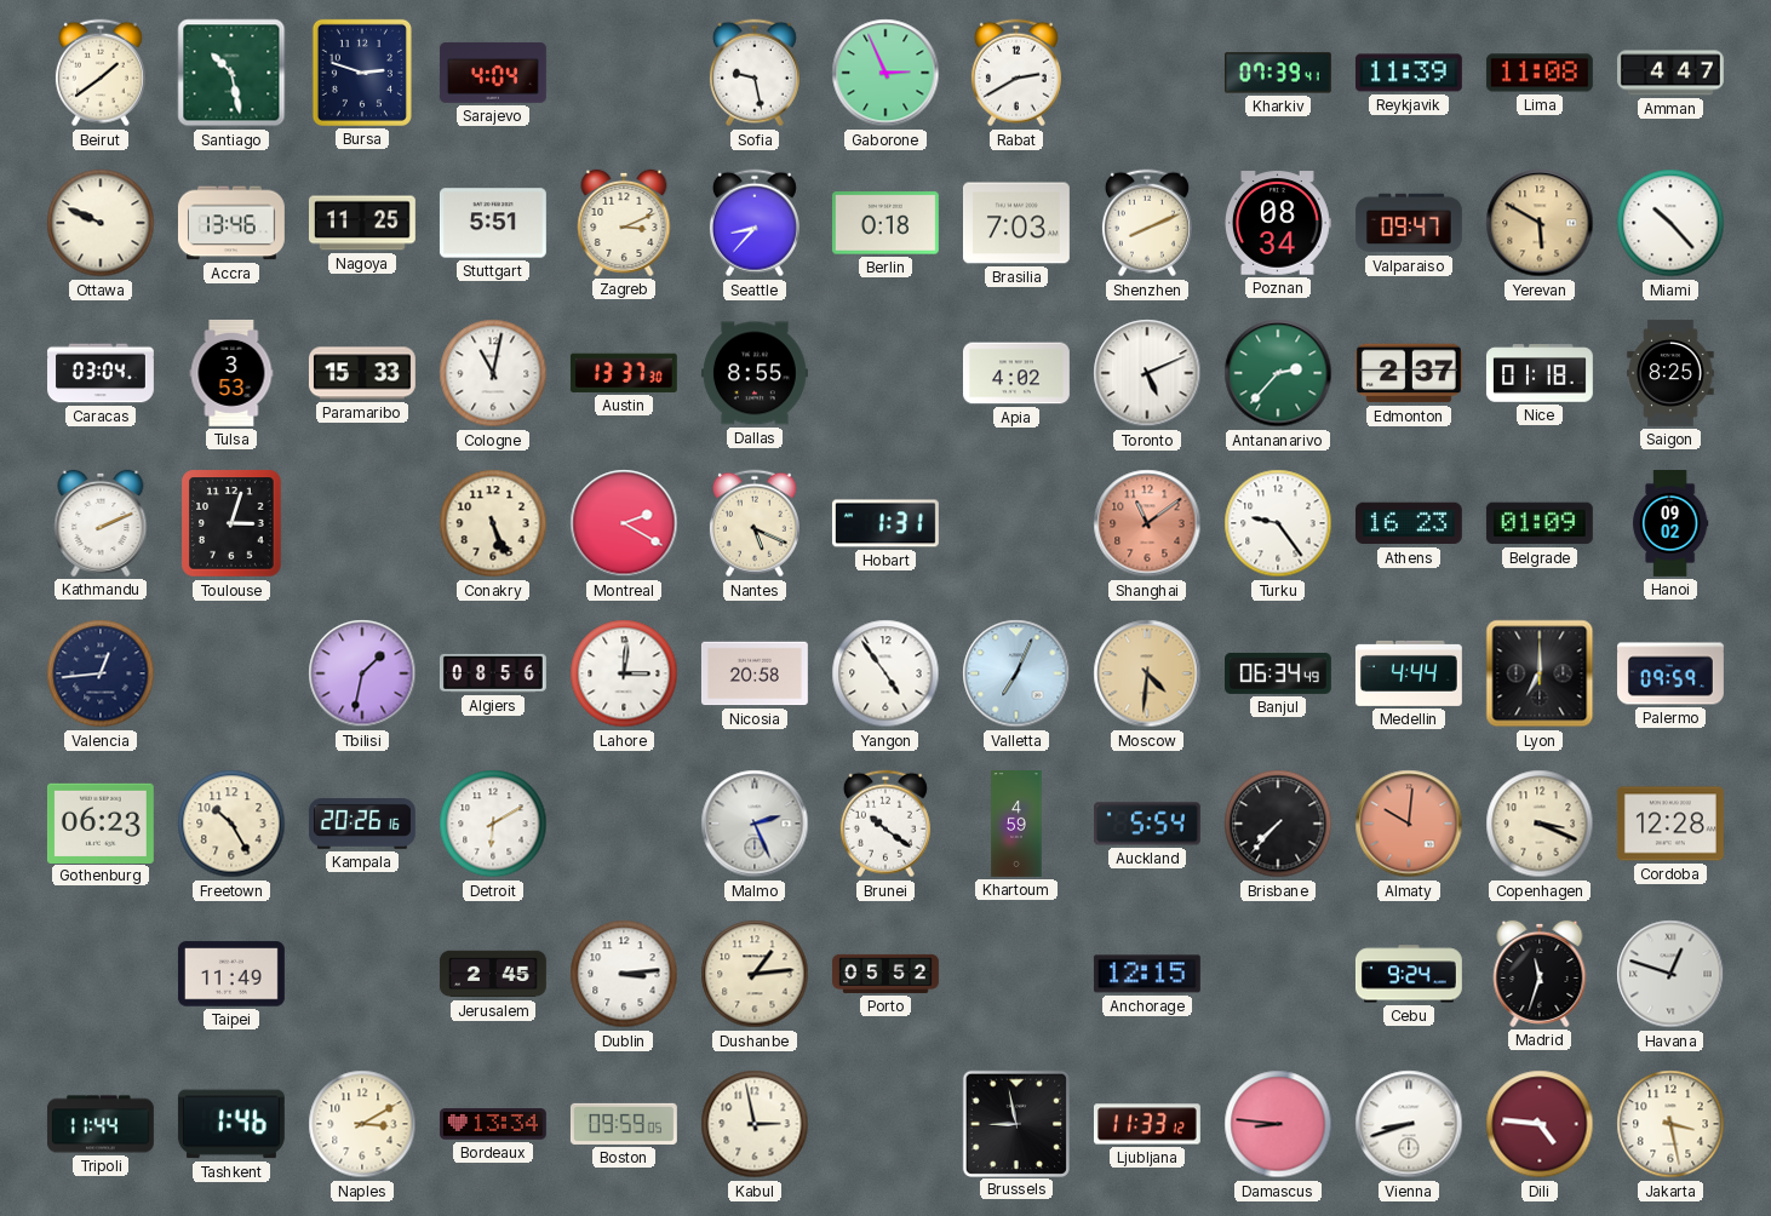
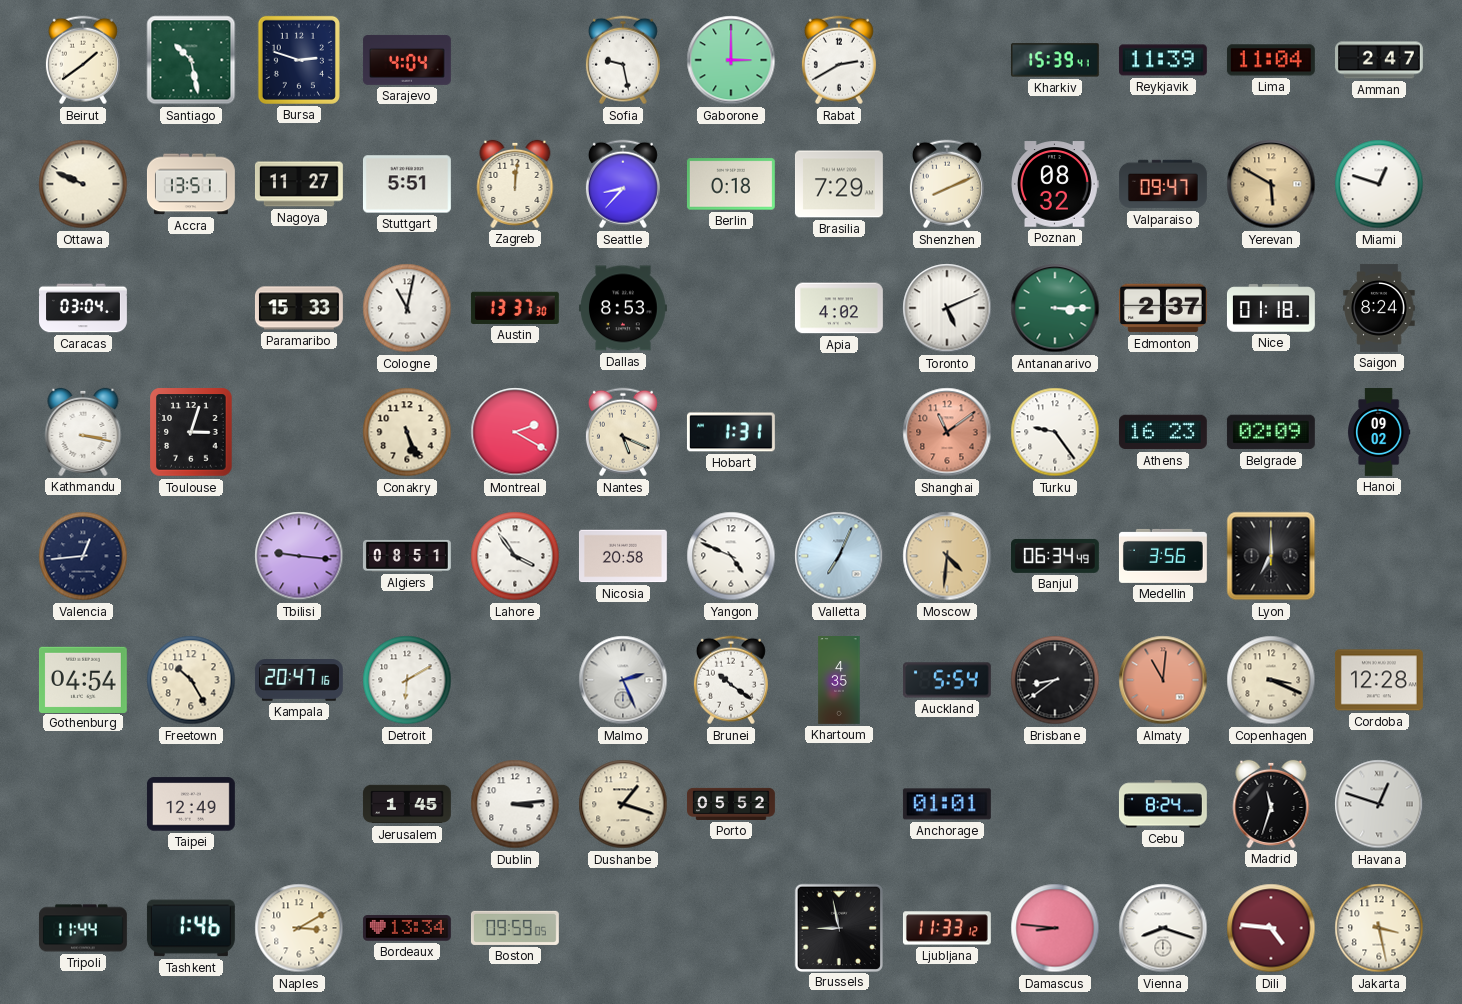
Gaborone: 2:56 -> 3:00
Kharkiv: 07:39 -> 15:39
Lima: 11:08 -> 11:04
Amman: 4:47 -> 2:47
Accra: 13:46 -> 13:51
Nagoya: 11:25 -> 11:27
Zagreb: 3:11 -> 12:01
Brasilia: 7:03 -> 7:29
Poznan: 08:34 -> 08:32
Miami: 10:23 -> 12:48
Tulsa: 3:53 -> none
Dallas: 8:55 -> 8:53
Antananarivo: 2:37 -> 3:15
Saigon: 8:25 -> 8:24
Kathmandu: 2:11 -> 3:17
Belgrade: 01:09 -> 02:09
Tbilisi: 1:32 -> 9:16
Algiers: 08:56 -> 08:51
Lahore: 3:01 -> 3:54
Yangon: 4:54 -> 4:49
Medellin: 4:44 -> 3:56
Palermo: 09:59 -> none
Gothenburg: 06:23 -> 04:54
Kampala: 20:26 -> 20:47
Khartoum: 4:59 -> 4:35
Brisbane: 7:37 -> 8:39
Almaty: 10:01 -> 11:01
Taipei: 11:49 -> 12:49
Jerusalem: 2:45 -> 1:45
Dushanbe: 1:14 -> 1:18
Anchorage: 12:15 -> 01:01
Cebu: 9:24 -> 8:24
Kabul: 2:58 -> none
Vienna: 8:42 -> 8:18
